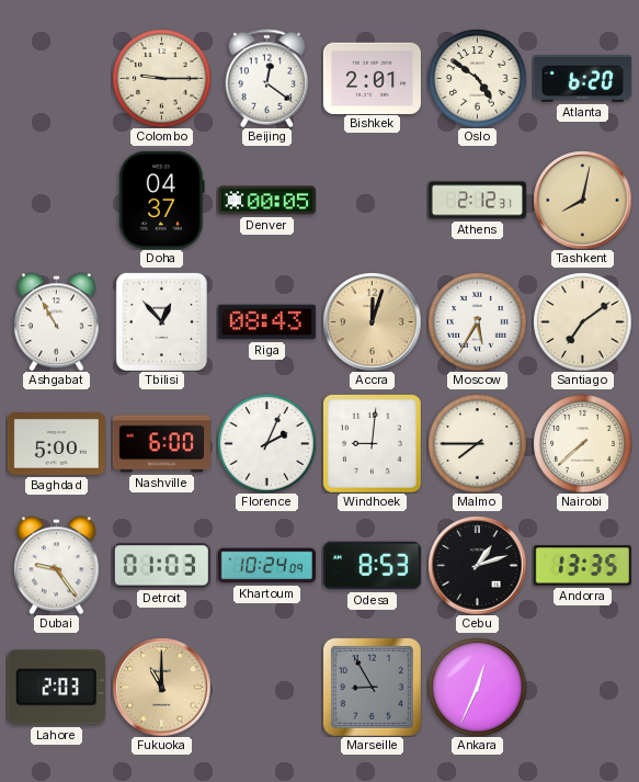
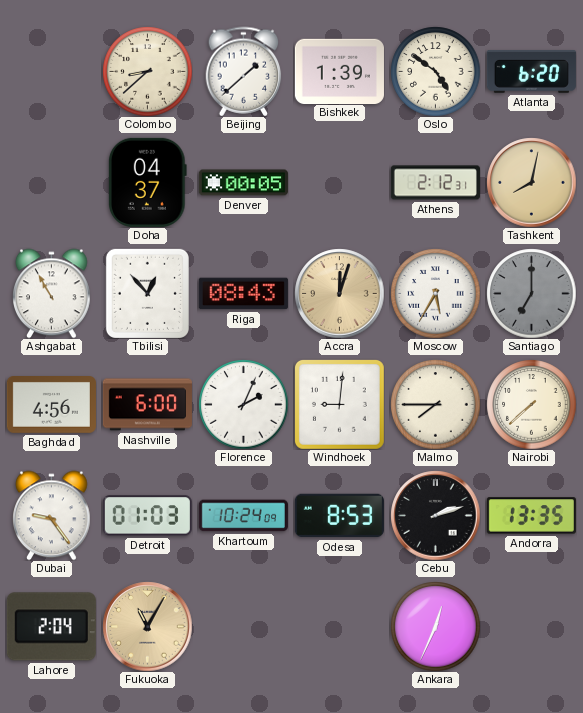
Colombo: 9:15 -> 8:38
Beijing: 12:21 -> 1:38
Bishkek: 2:01 -> 1:39
Santiago: 7:09 -> 7:00
Santiago dial: cream -> grey
Baghdad: 5:00 -> 4:56
Cebu: 1:12 -> 2:12
Lahore: 2:03 -> 2:04
Fukuoka: 11:00 -> 11:05
Marseille: 8:55 -> none
